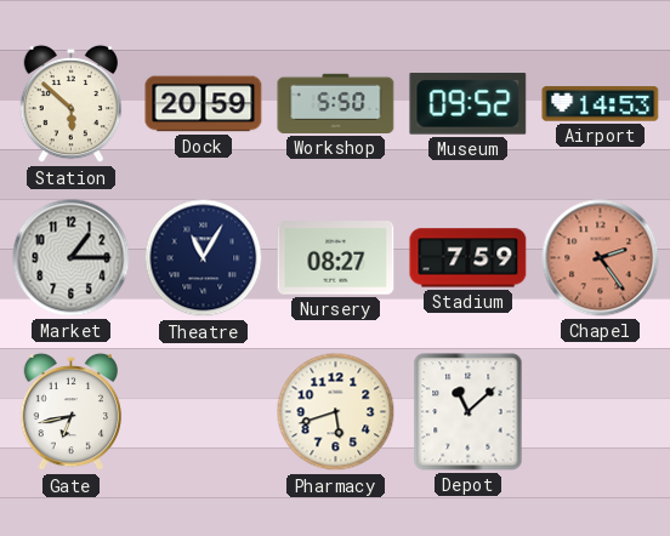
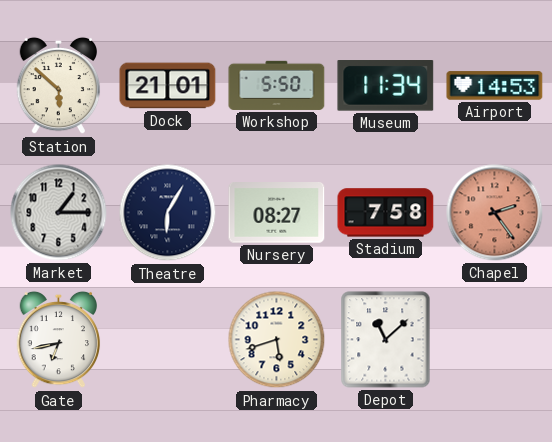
Dock: 20:59 -> 21:01
Museum: 09:52 -> 11:34
Theatre: 11:05 -> 6:05
Stadium: 7:59 -> 7:58
